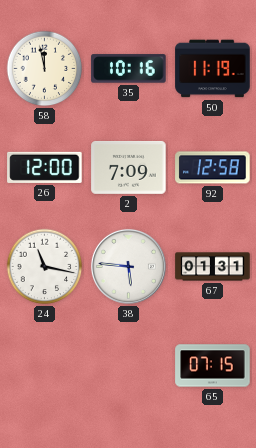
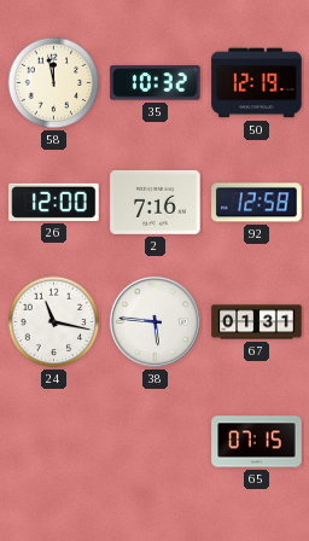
35: 10:16 -> 10:32
50: 11:19 -> 12:19
2: 7:09 -> 7:16
